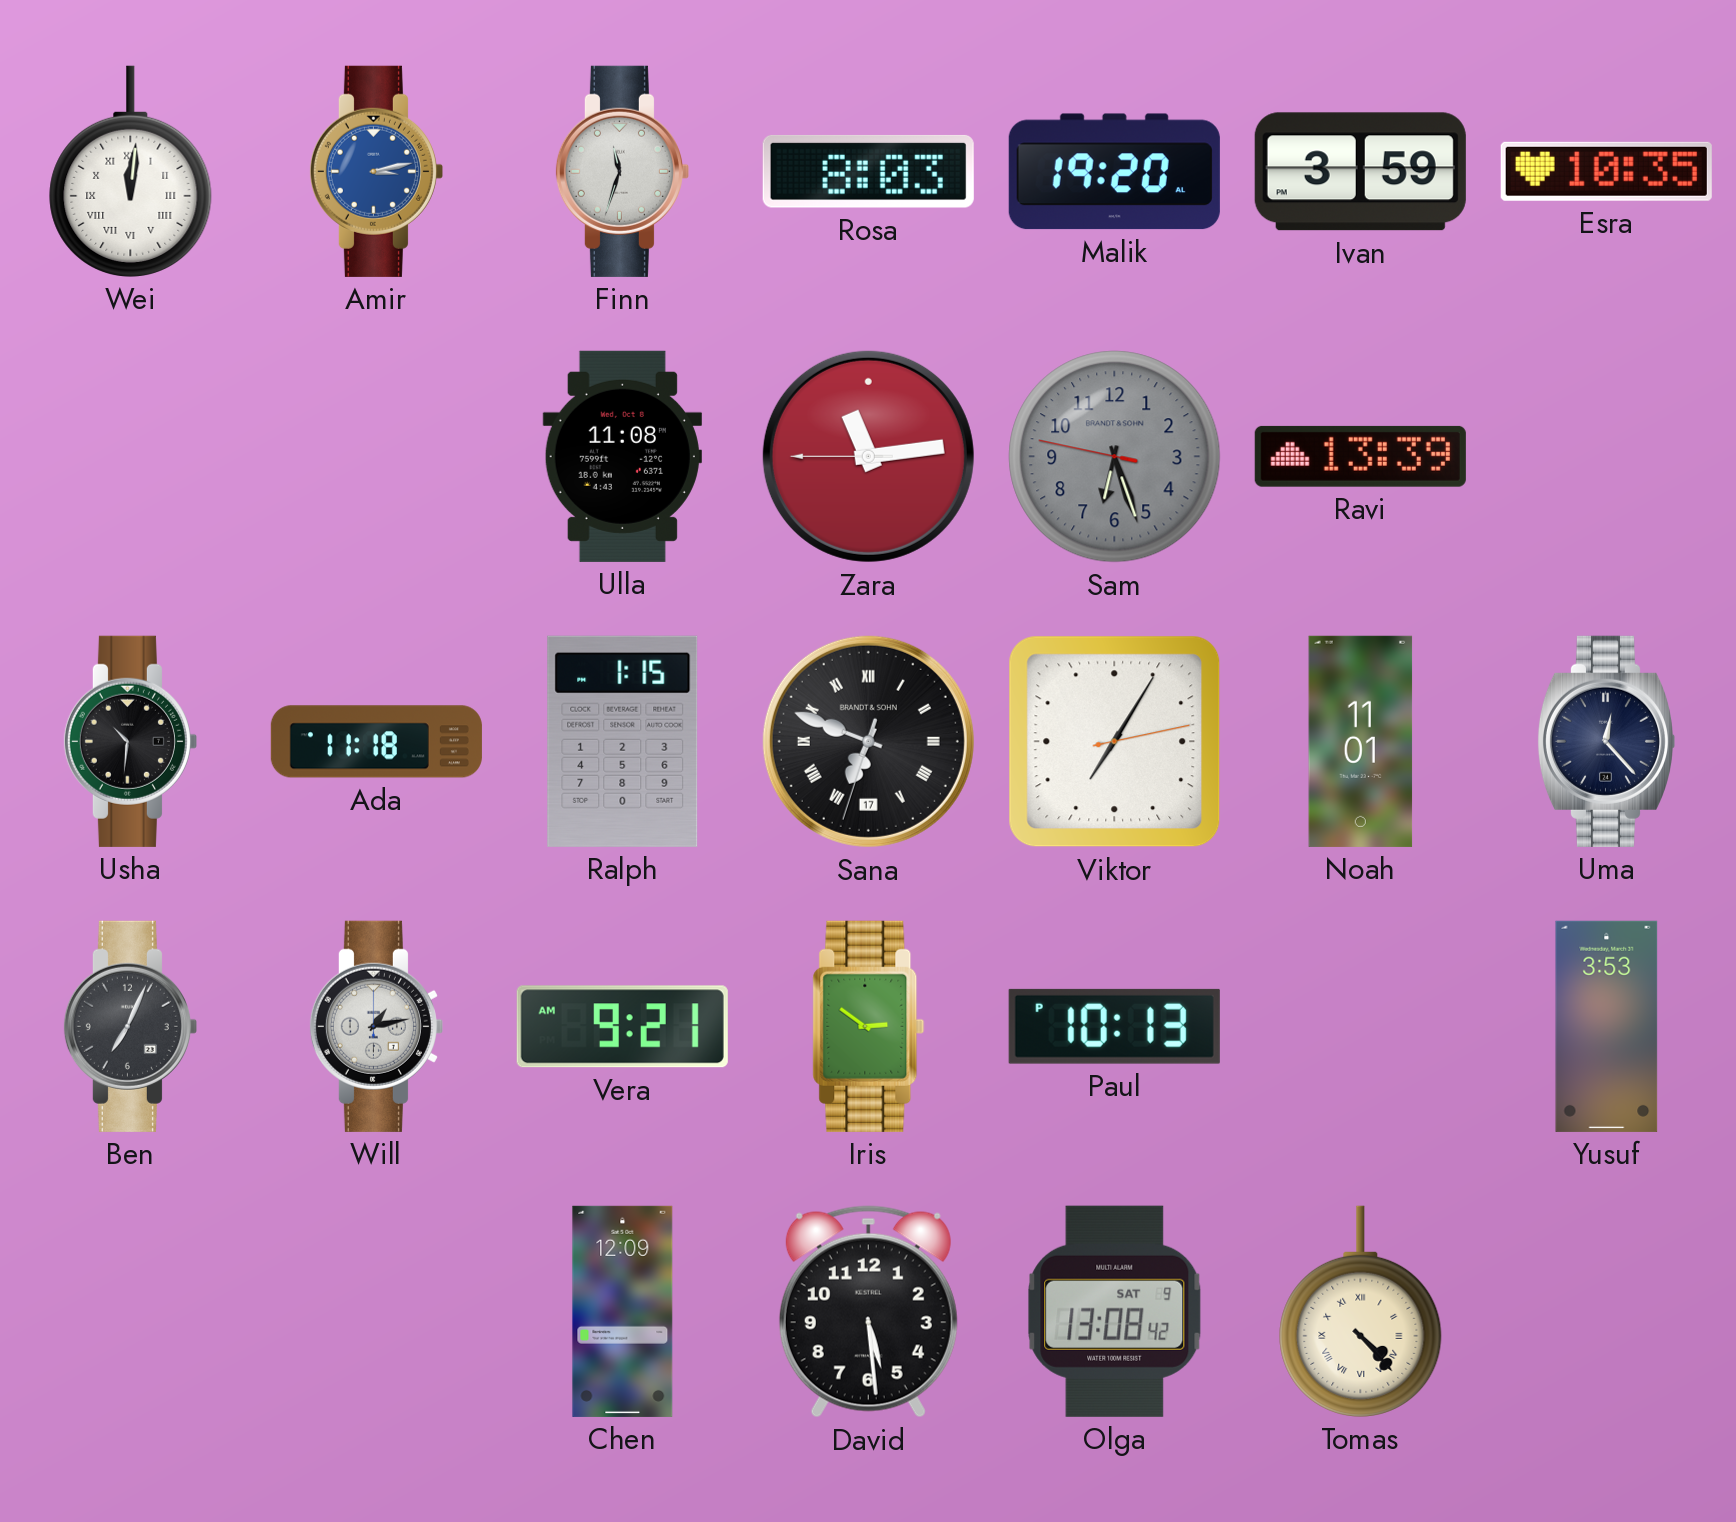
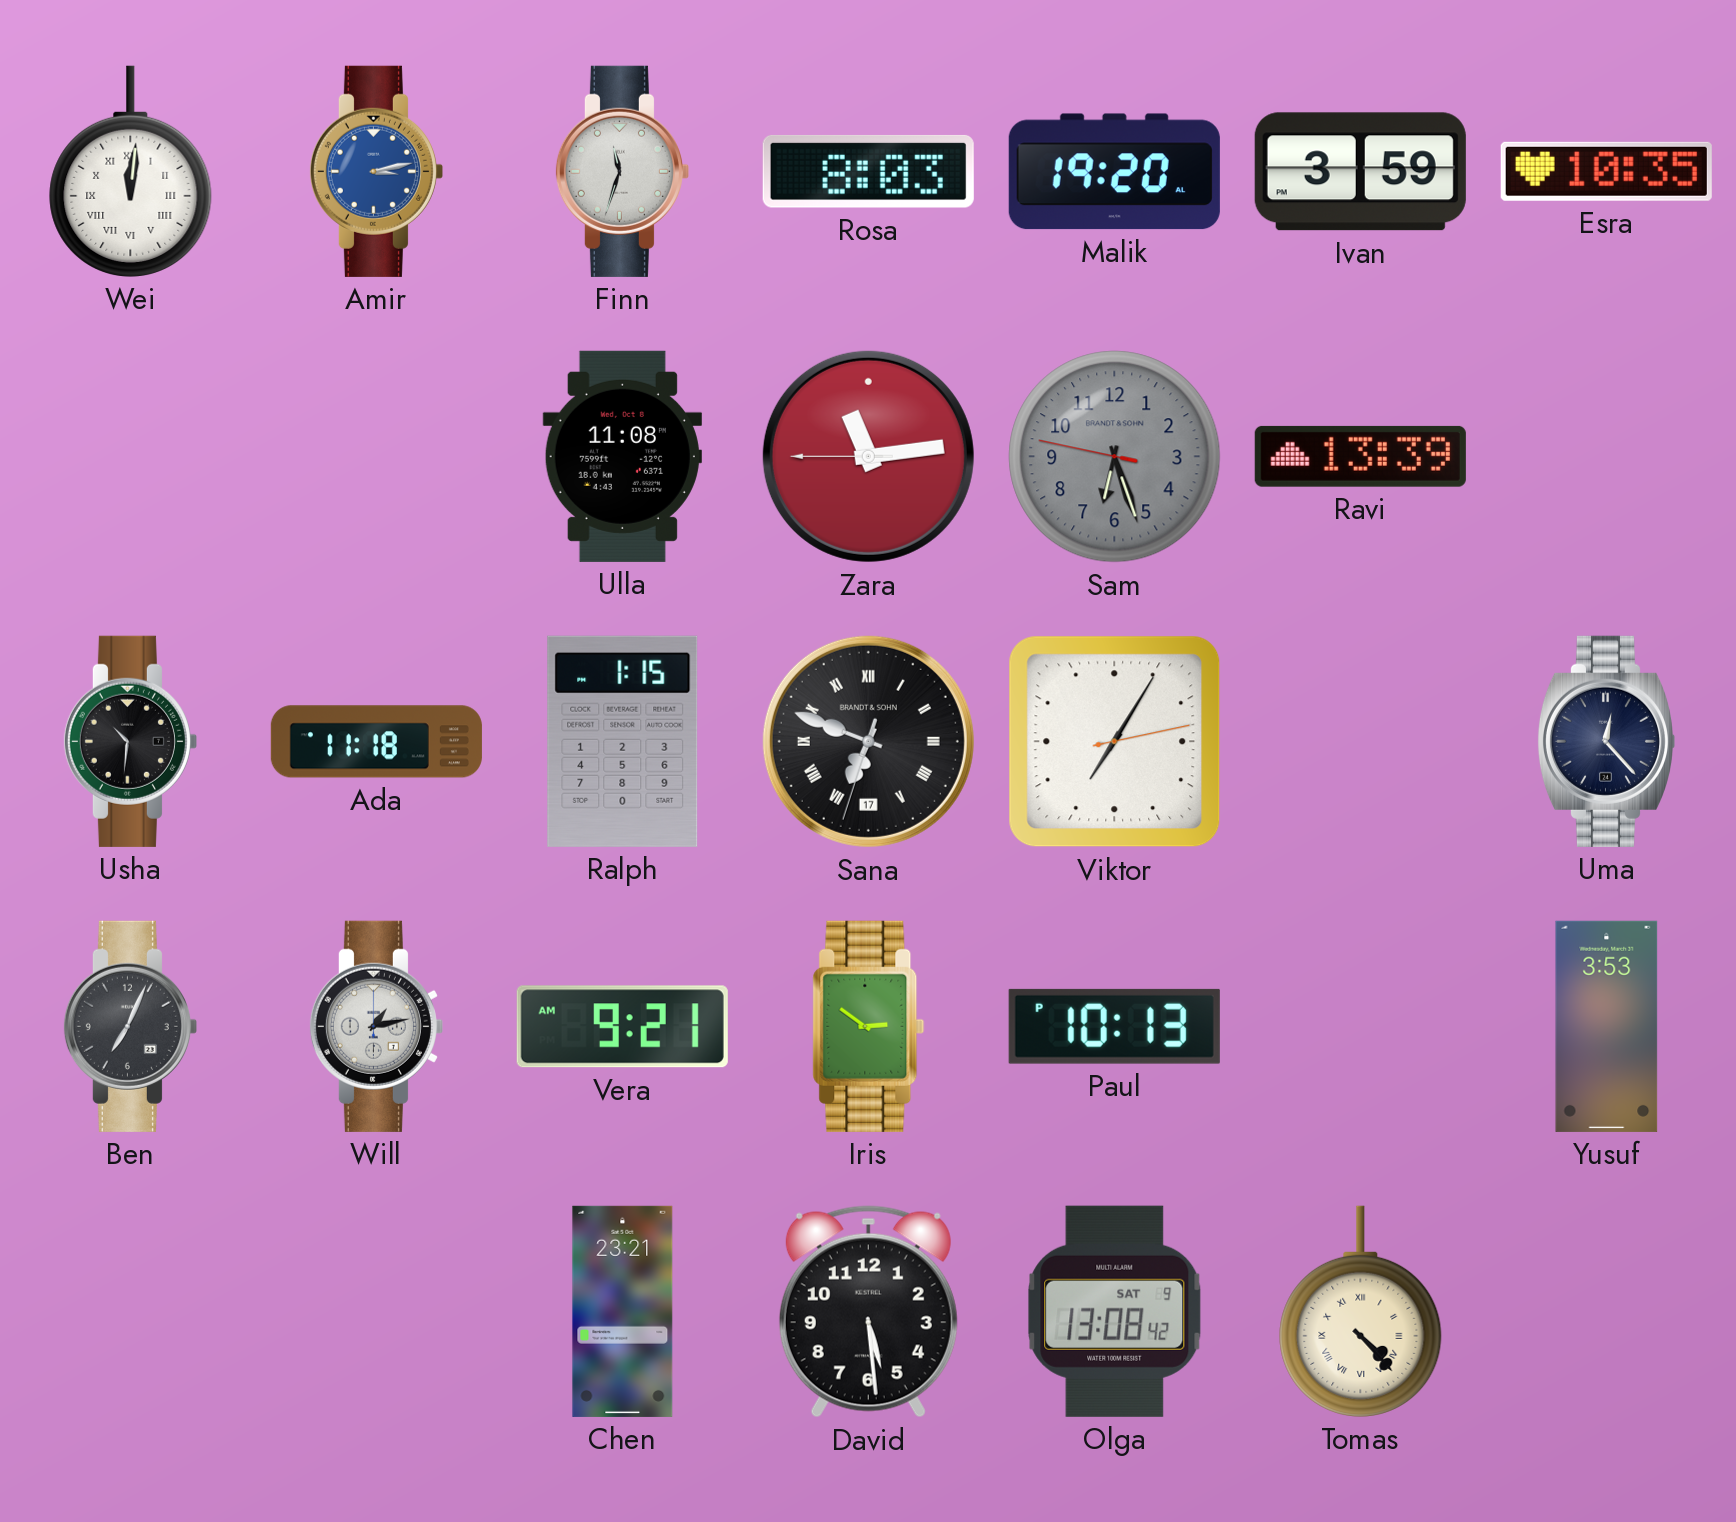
Noah: 11:01 -> none
Chen: 12:09 -> 23:21
